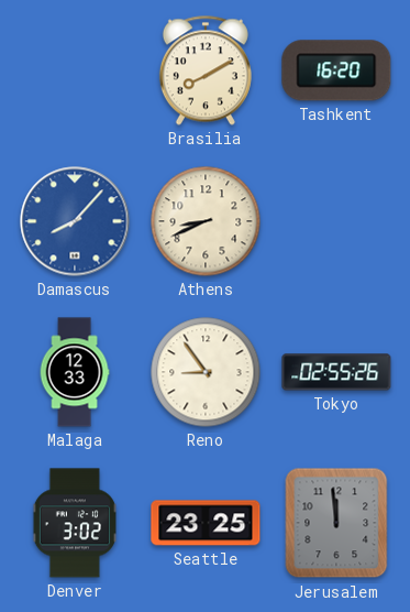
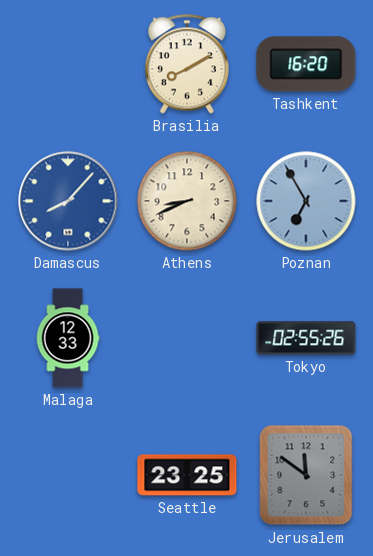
Poznan: none -> 6:55
Reno: 8:54 -> none
Denver: 3:02 -> none
Jerusalem: 11:59 -> 11:51
